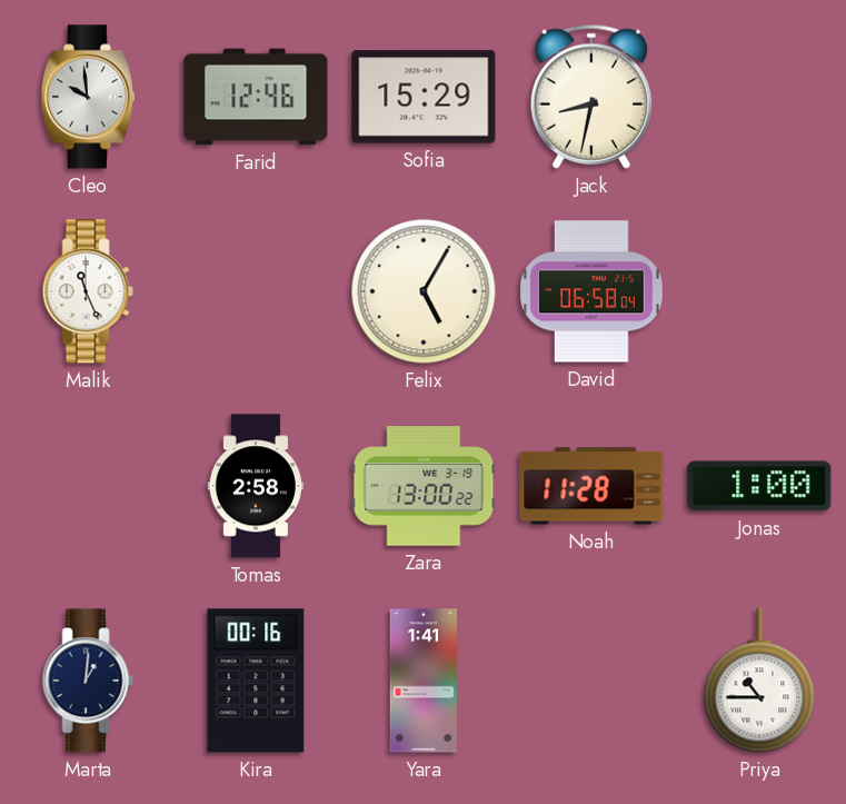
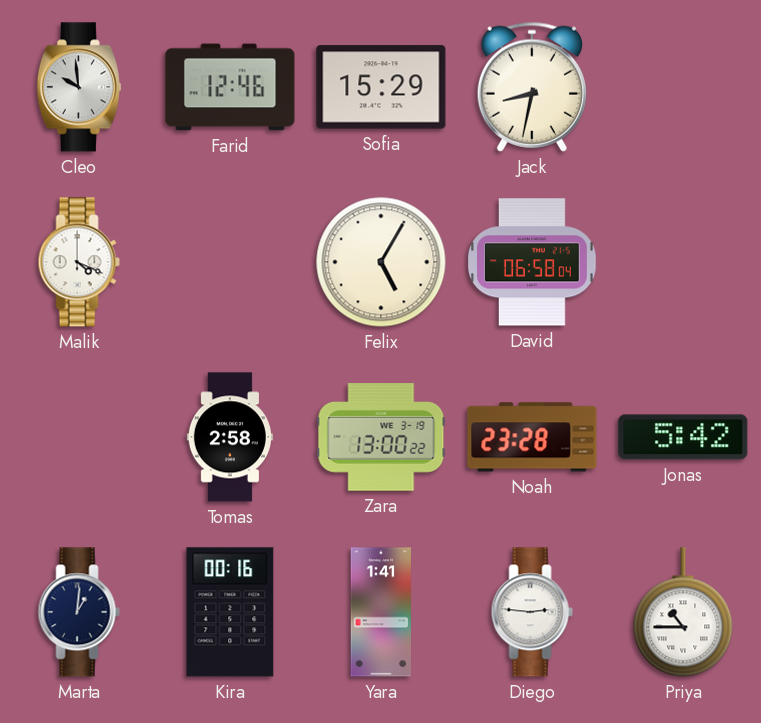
Malik: 11:26 -> 4:19
Noah: 11:28 -> 23:28
Jonas: 1:00 -> 5:42
Diego: none -> 2:46
